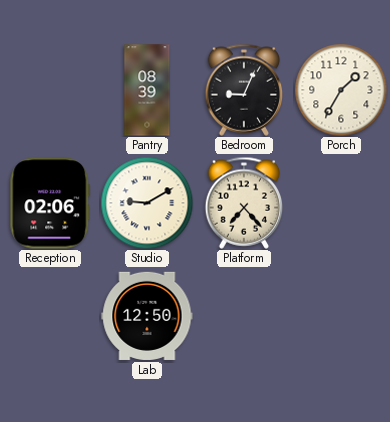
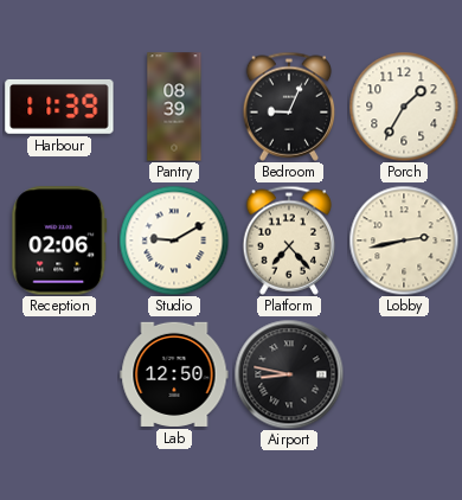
Harbour: none -> 11:39
Lobby: none -> 2:43
Airport: none -> 8:47
